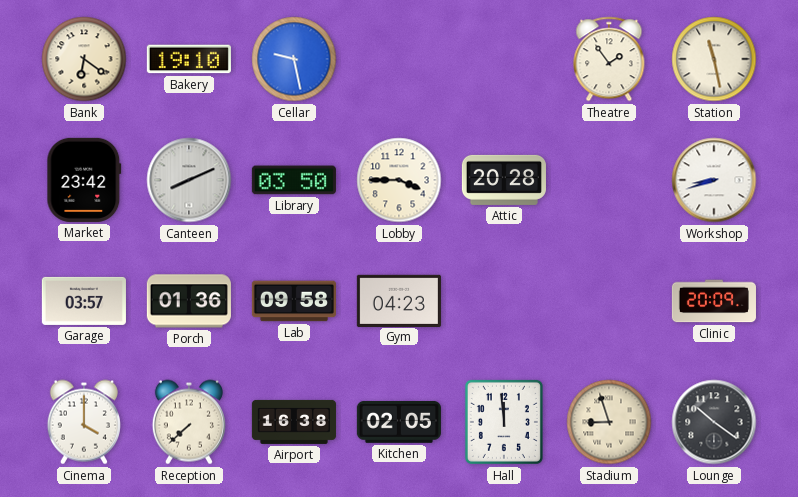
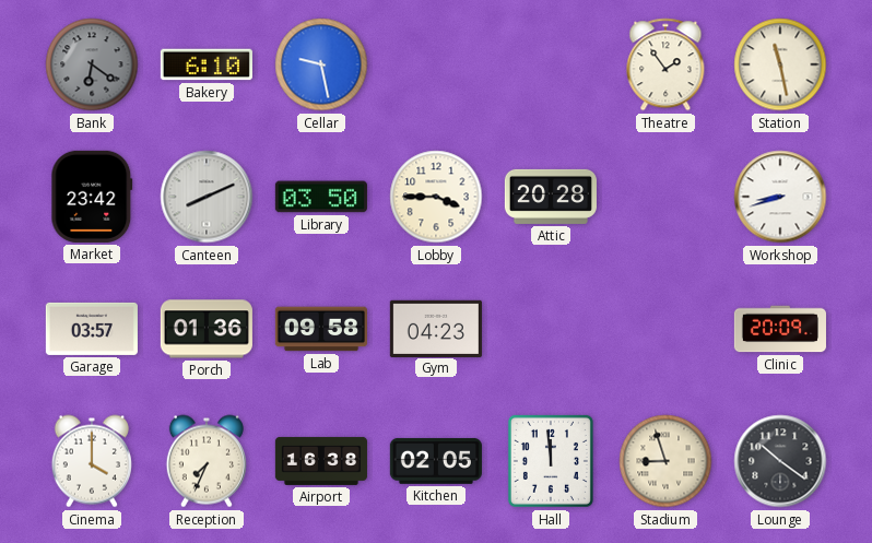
Bank dial: cream -> grey
Bakery: 19:10 -> 6:10
Reception: 7:38 -> 7:34
